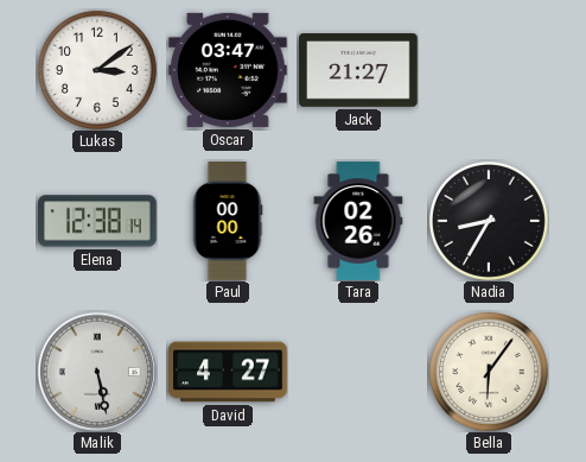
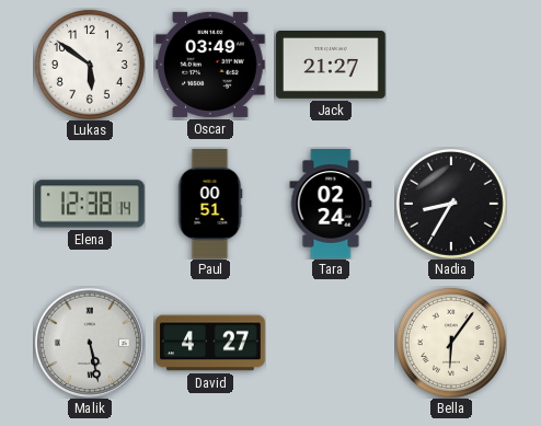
Lukas: 3:09 -> 5:51
Oscar: 03:47 -> 03:49
Paul: 00:00 -> 00:51
Tara: 02:26 -> 02:24
